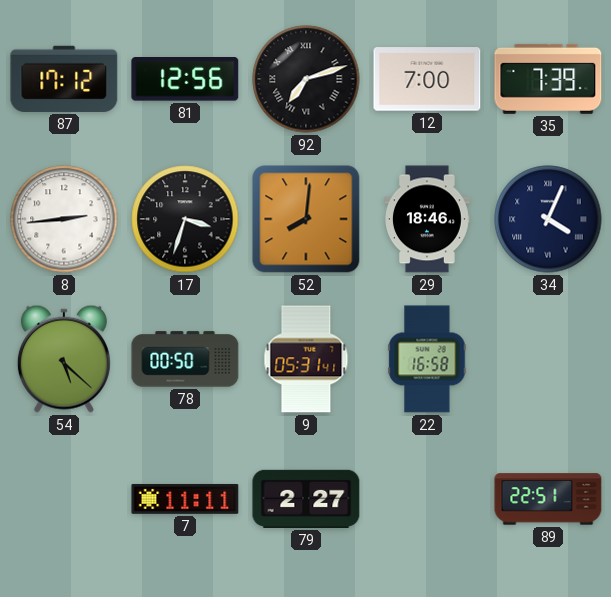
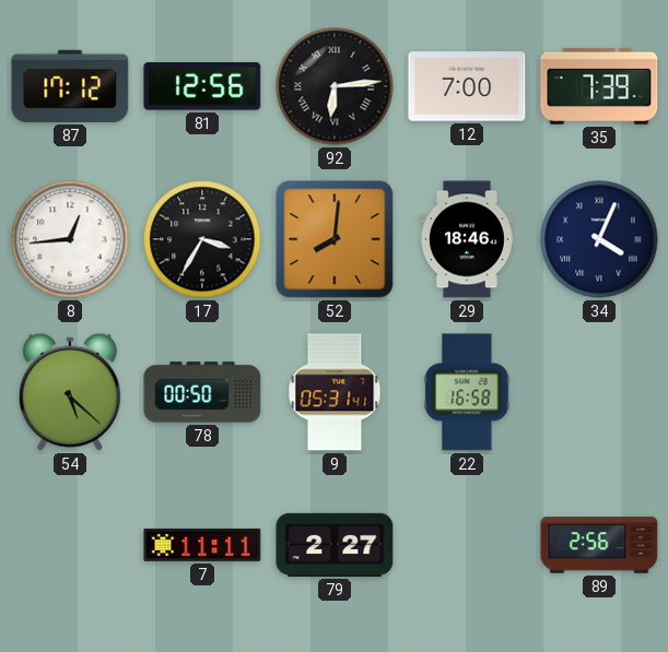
92: 7:12 -> 6:14
8: 2:44 -> 12:44
17: 3:33 -> 3:35
89: 22:51 -> 2:56
